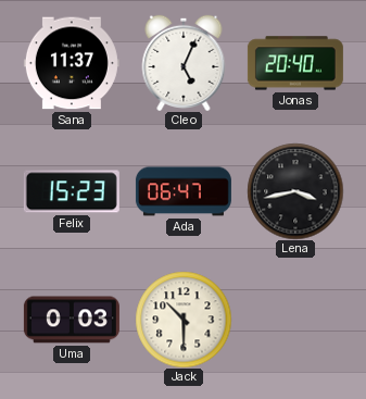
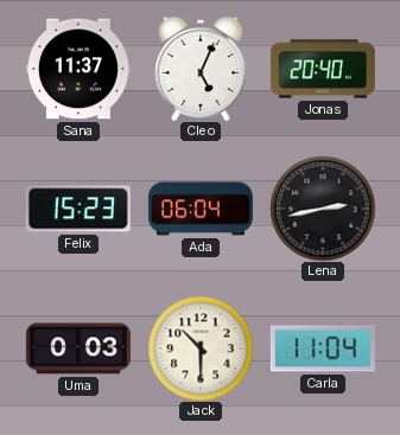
Ada: 06:47 -> 06:04
Lena: 3:43 -> 2:43
Carla: none -> 11:04
